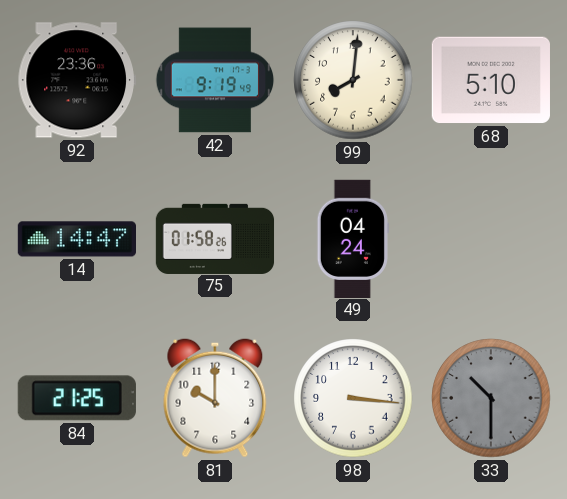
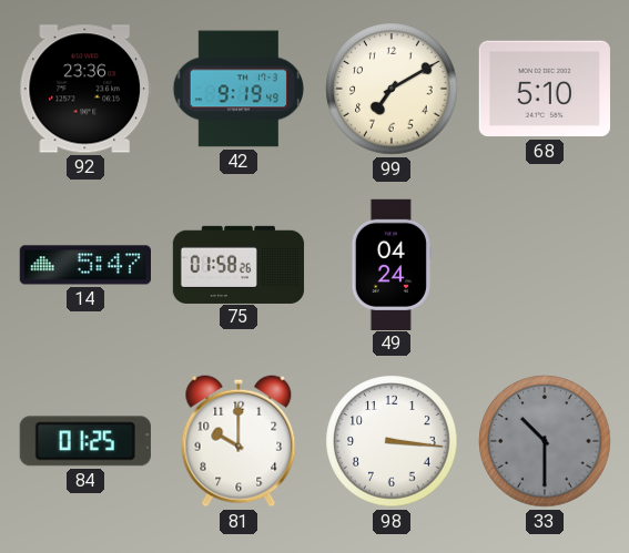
99: 8:01 -> 7:10
14: 14:47 -> 5:47
84: 21:25 -> 01:25
